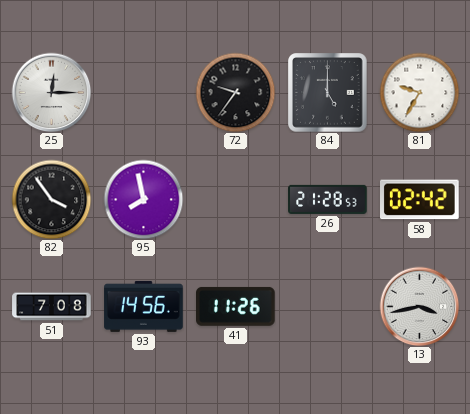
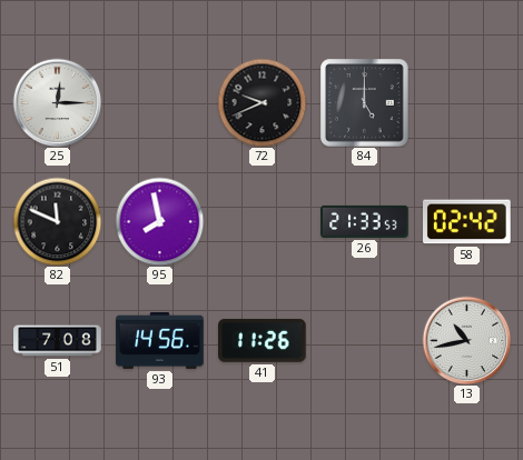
72: 9:36 -> 9:41
81: 9:35 -> none
82: 3:54 -> 11:49
26: 21:28 -> 21:33
13: 3:43 -> 10:43
